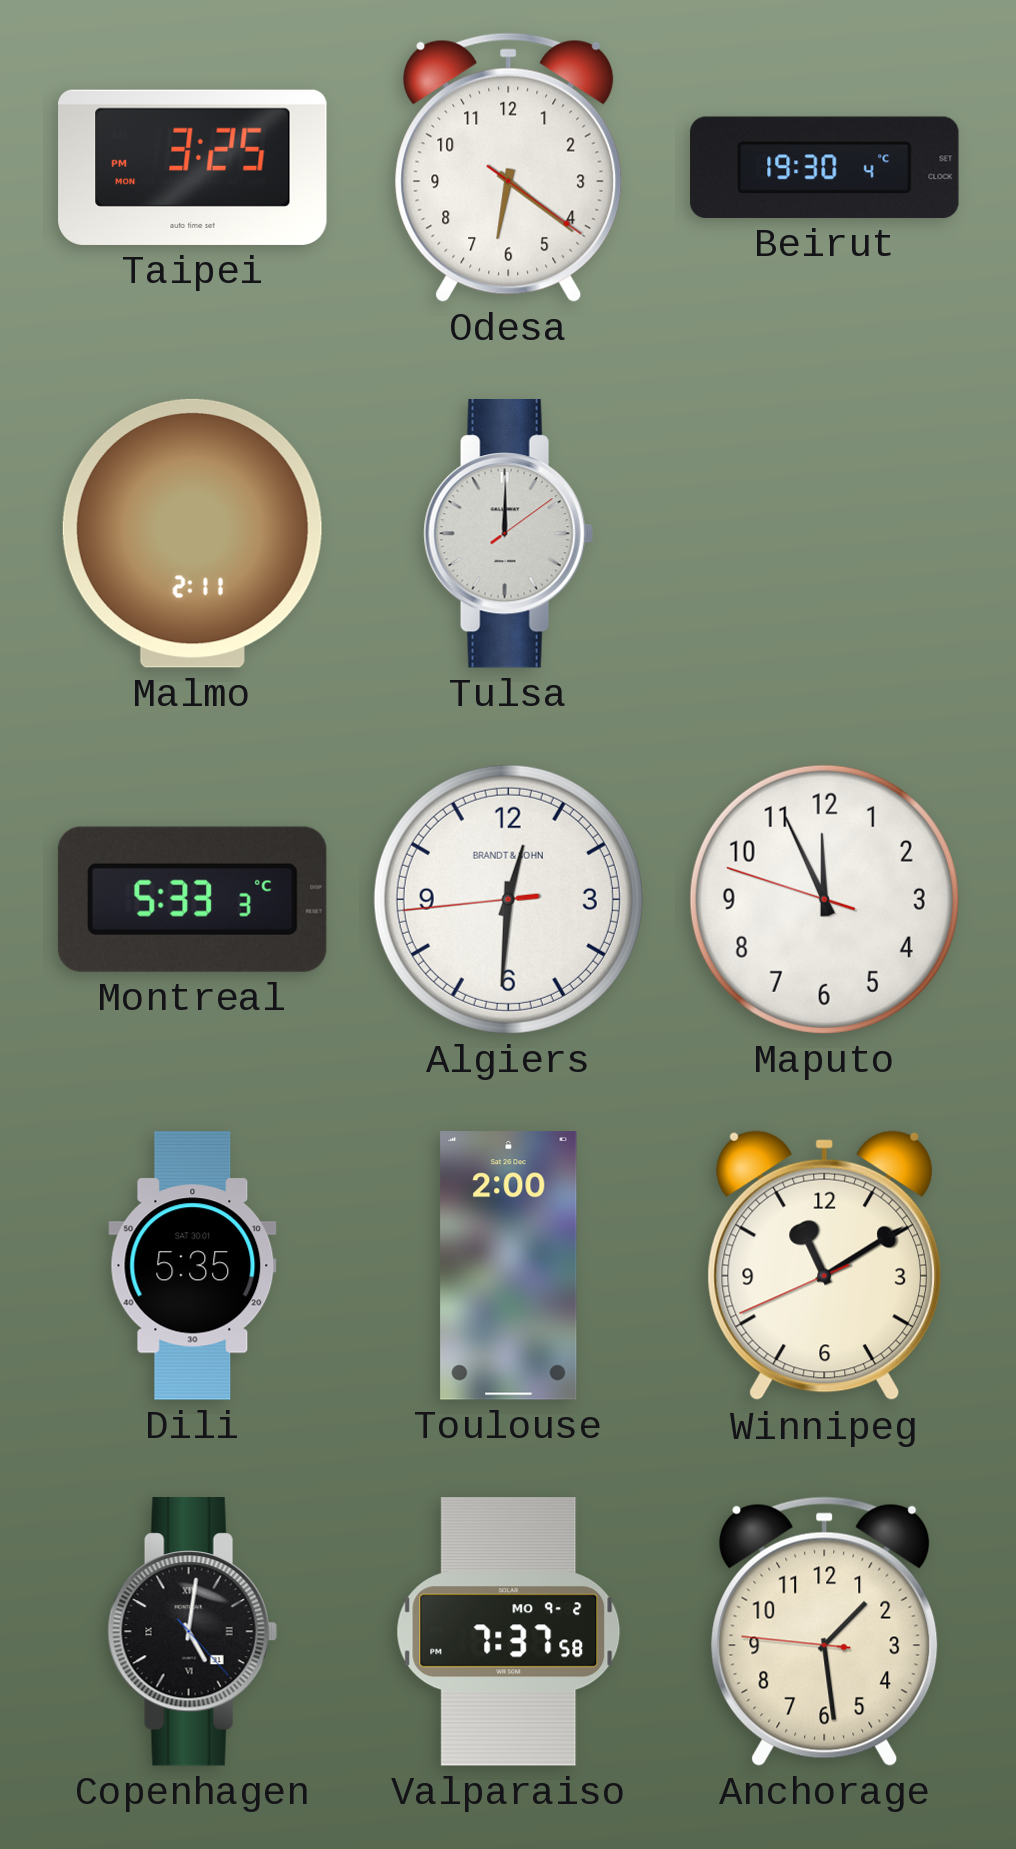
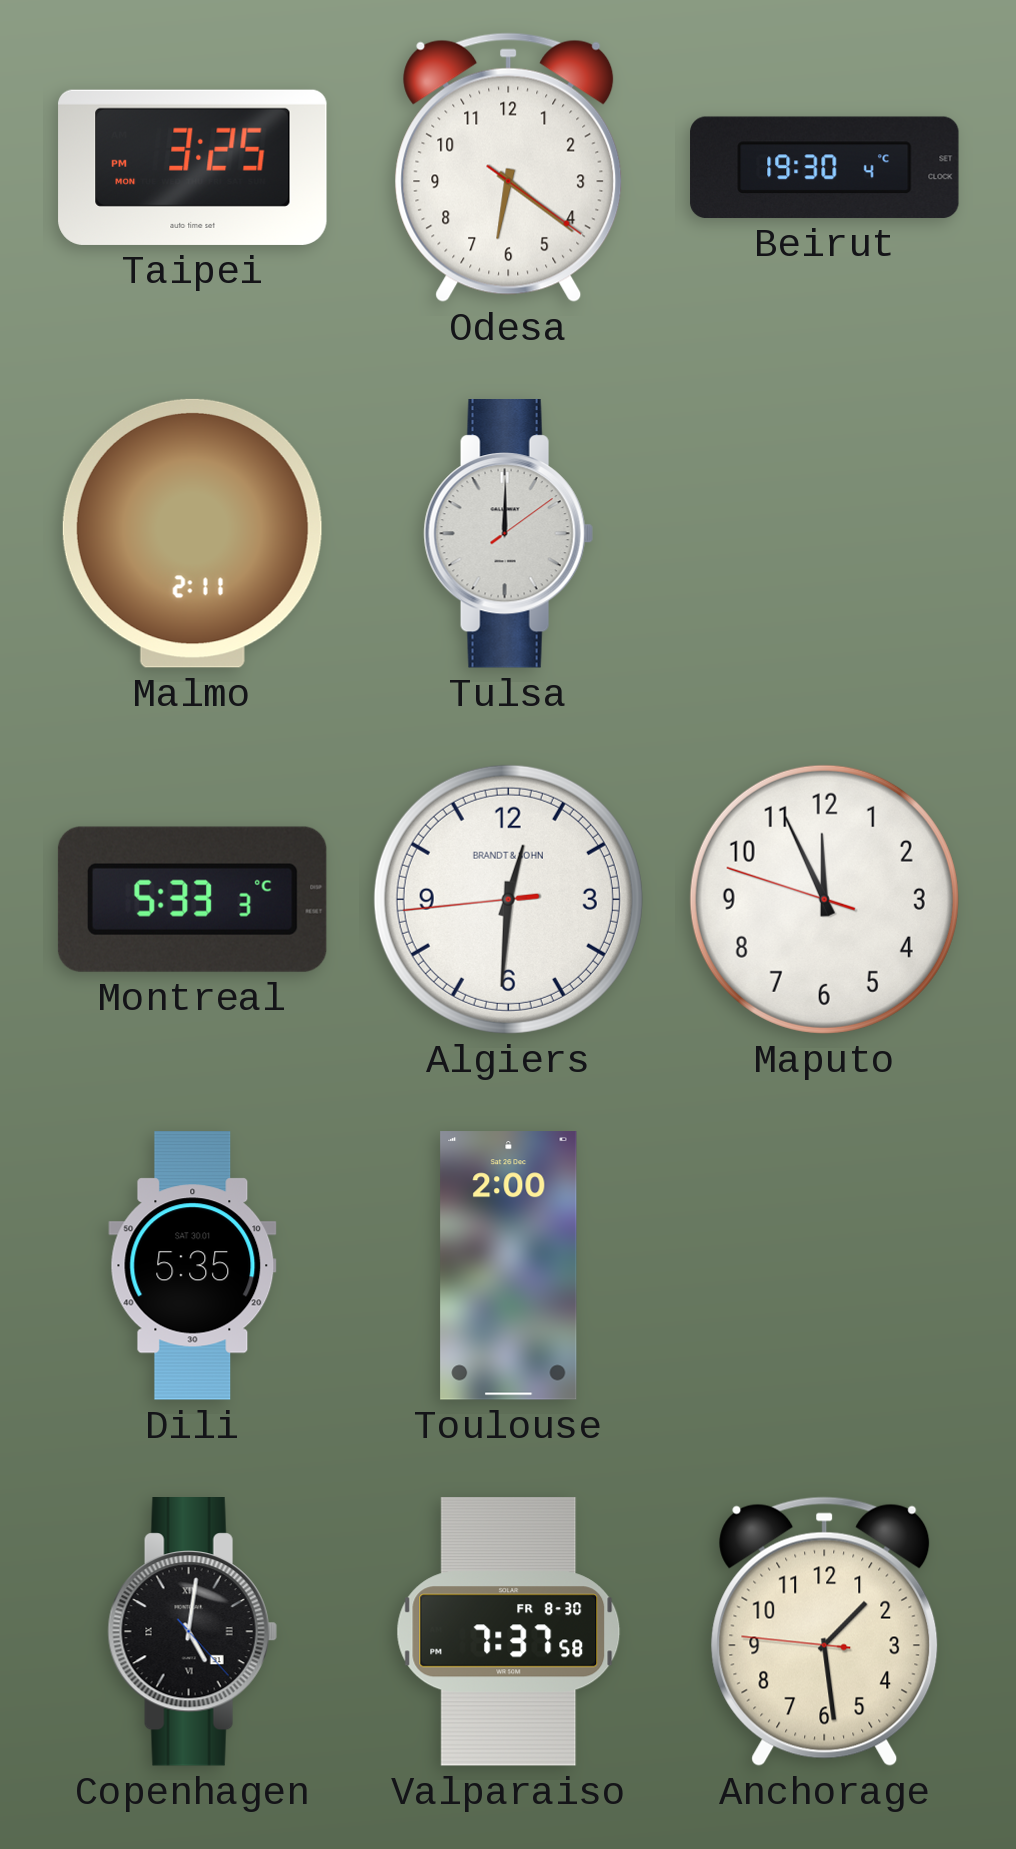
Winnipeg: 11:09 -> none
Valparaiso date: MO 9-2 -> FR 8-30
